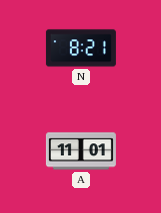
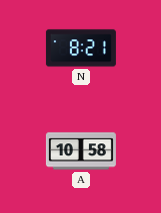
A: 11:01 -> 10:58
